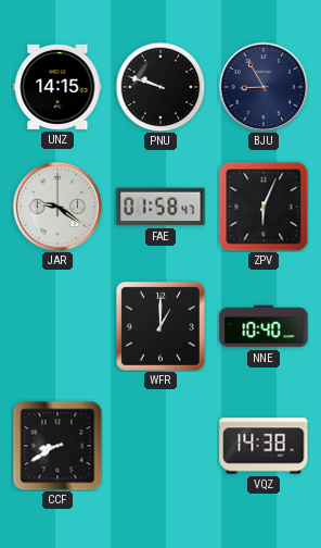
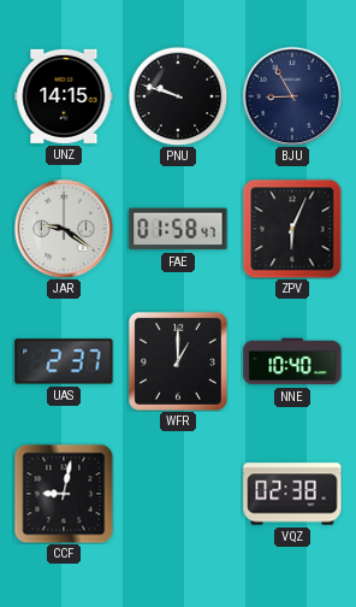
UAS: none -> 2:37
CCF: 8:40 -> 9:02
VQZ: 14:38 -> 02:38
